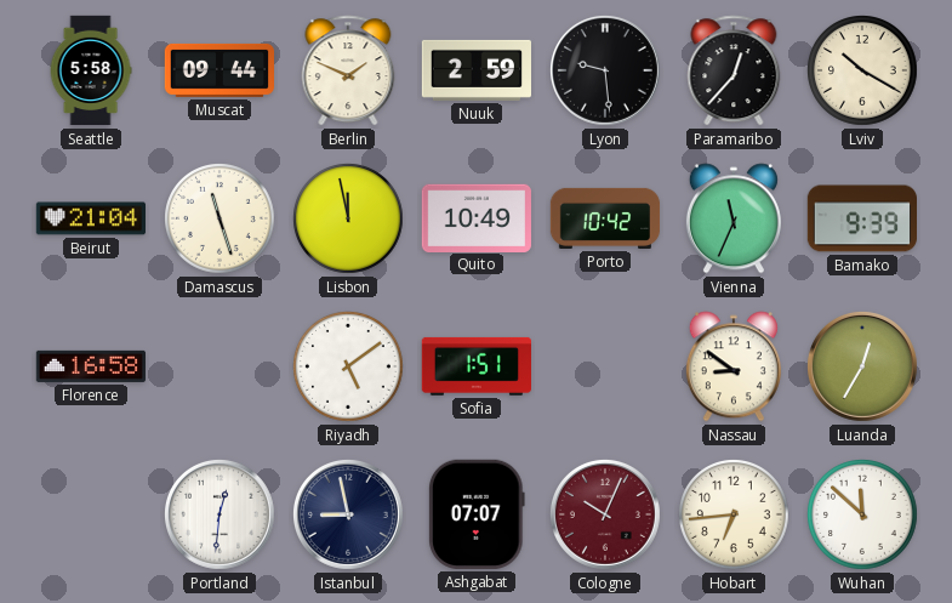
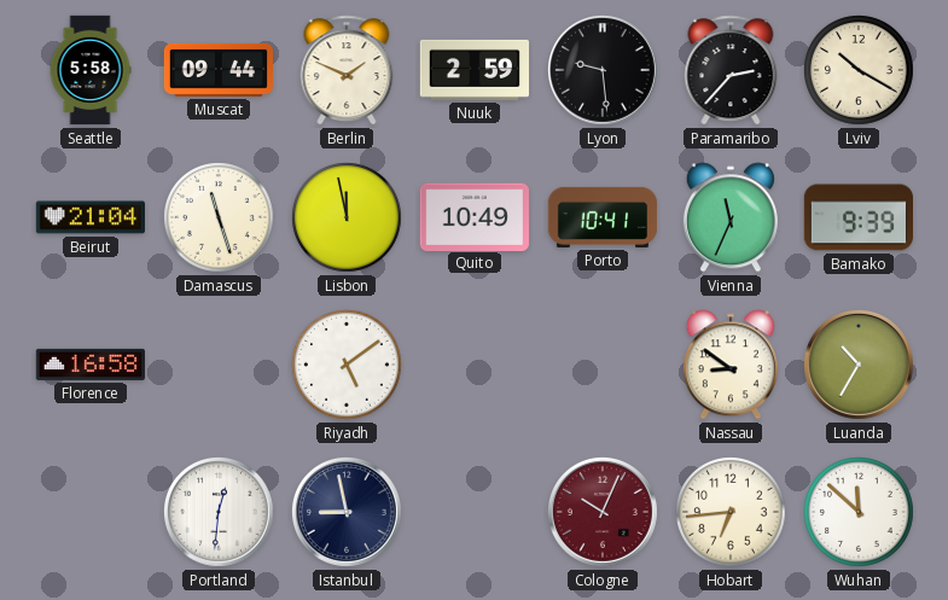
Paramaribo: 12:37 -> 2:37
Porto: 10:42 -> 10:41
Sofia: 1:51 -> none
Luanda: 12:35 -> 10:35
Ashgabat: 07:07 -> none
